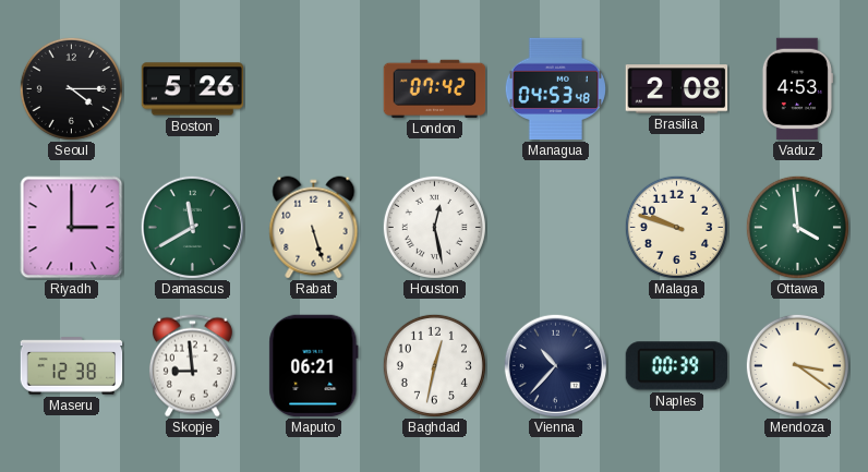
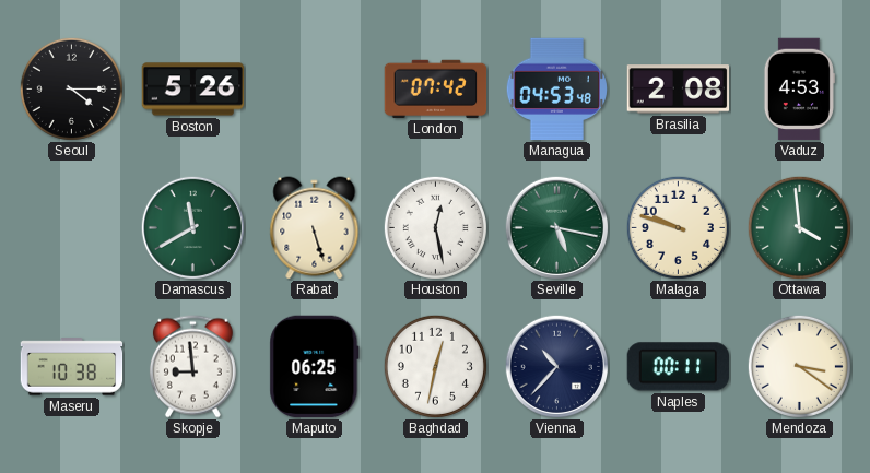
Riyadh: 3:00 -> none
Seville: none -> 5:17
Maseru: 12:38 -> 10:38
Maputo: 06:21 -> 06:25
Naples: 00:39 -> 00:11
